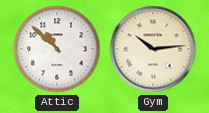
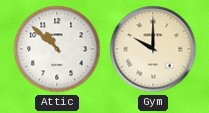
Gym: 10:14 -> 10:00
